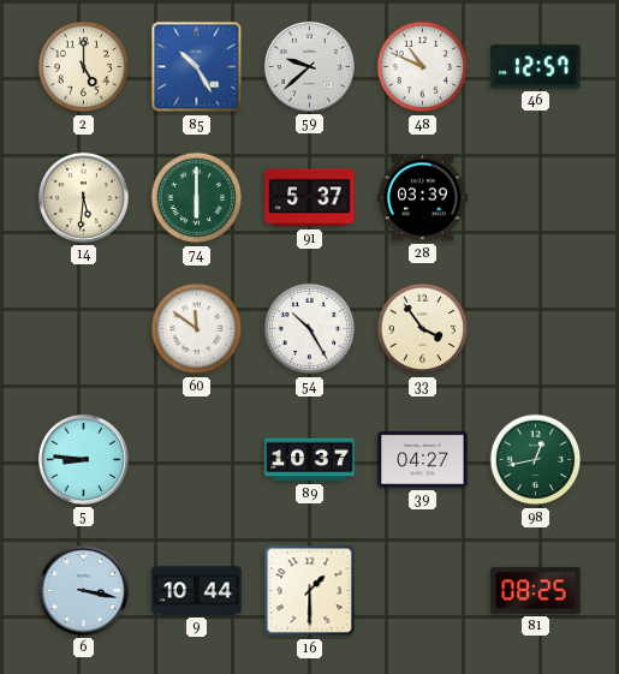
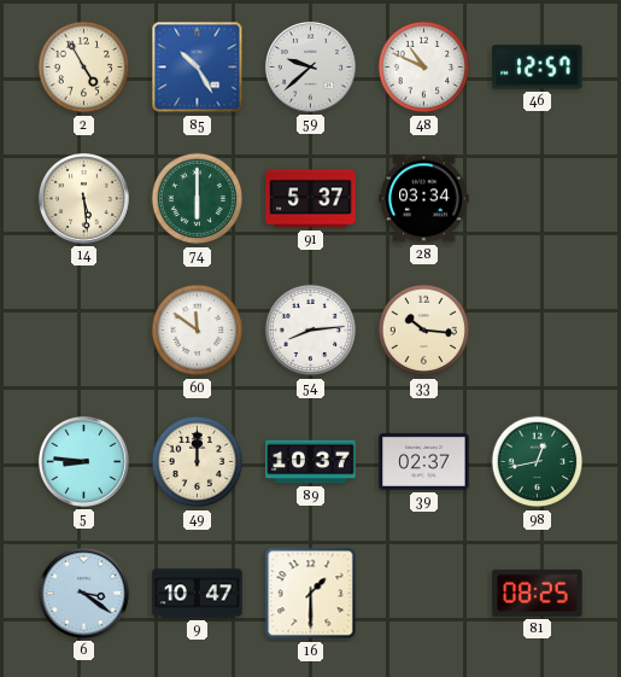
2: 5:00 -> 4:55
14: 5:31 -> 5:29
28: 03:39 -> 03:34
54: 10:25 -> 8:14
33: 3:54 -> 10:16
49: none -> 12:00
39: 04:27 -> 02:37
6: 3:17 -> 3:21
9: 10:44 -> 10:47
